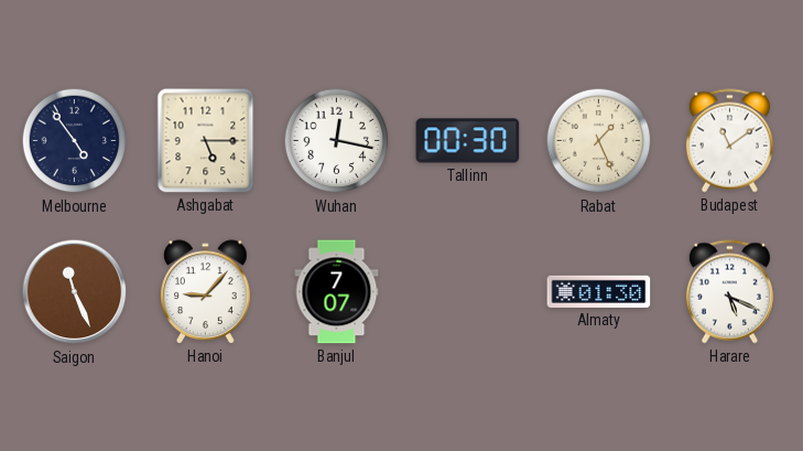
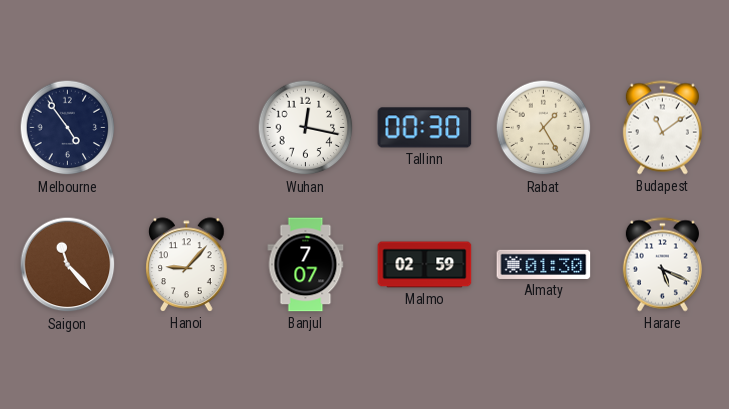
Ashgabat: 5:15 -> none
Rabat: 1:26 -> 1:25
Saigon: 11:26 -> 11:23
Malmo: none -> 02:59
